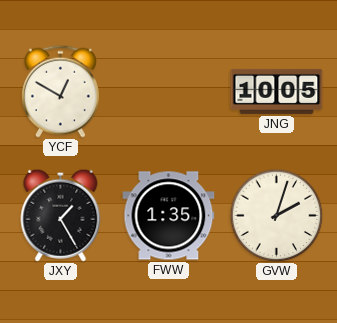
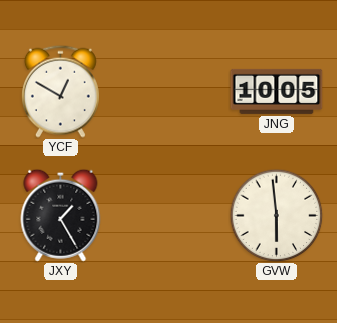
FWW: 1:35 -> none
GVW: 2:03 -> 5:59
